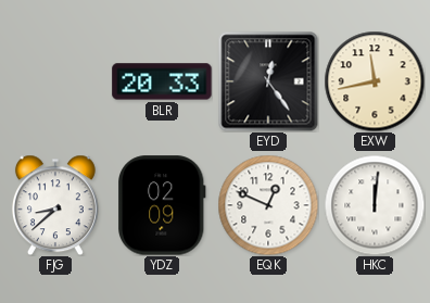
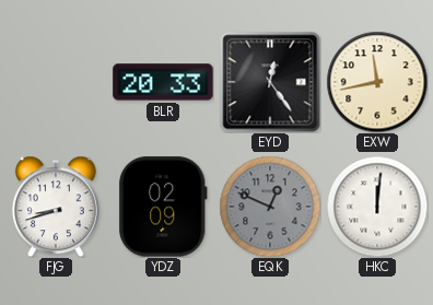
FJG: 8:38 -> 8:42
EQK dial: white -> grey
